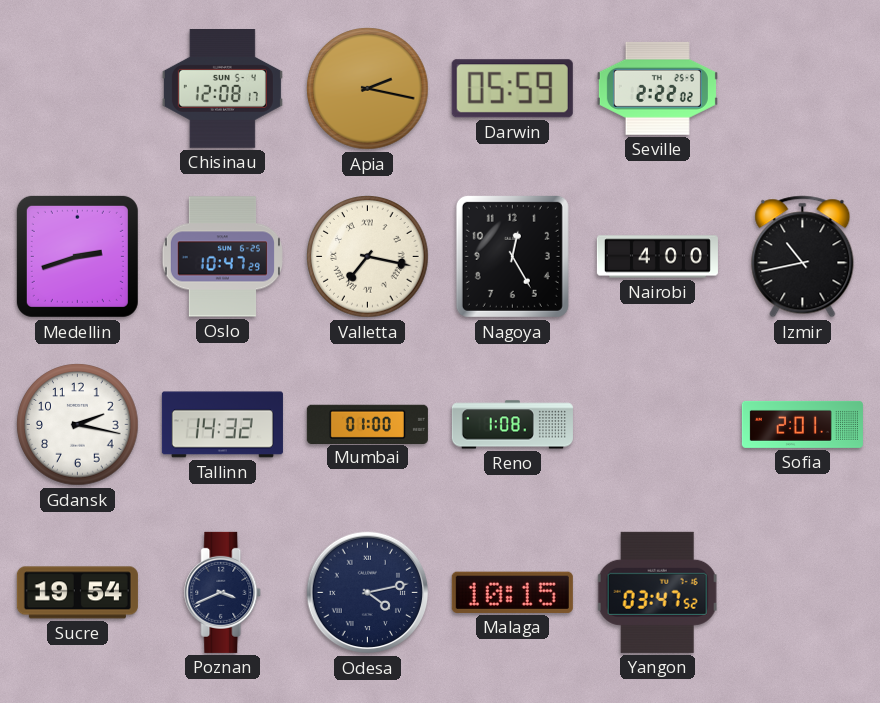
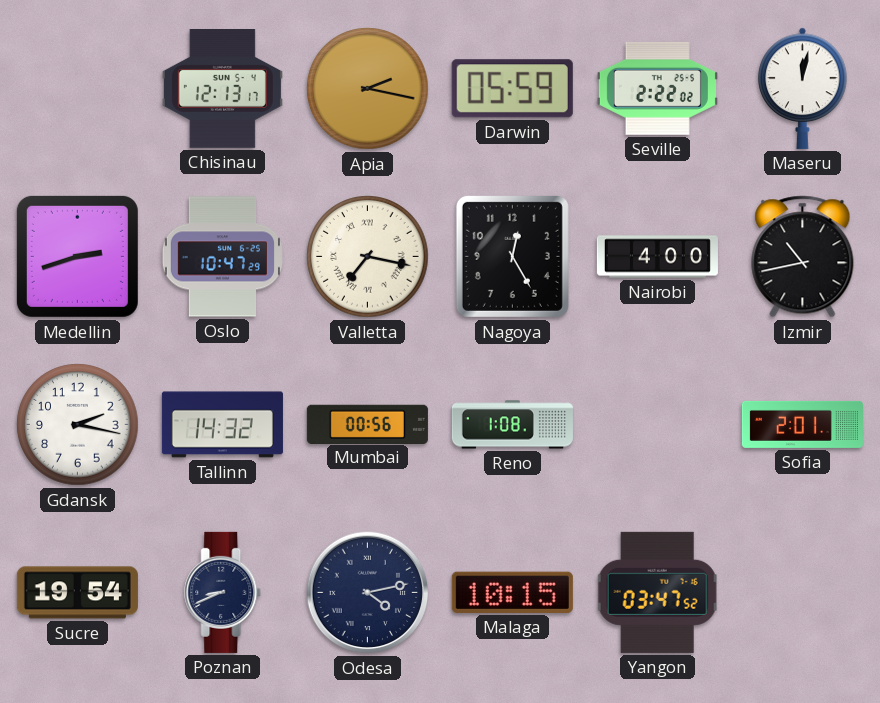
Chisinau: 12:08 -> 12:13
Maseru: none -> 12:02
Mumbai: 01:00 -> 00:56
Poznan: 3:41 -> 8:41
